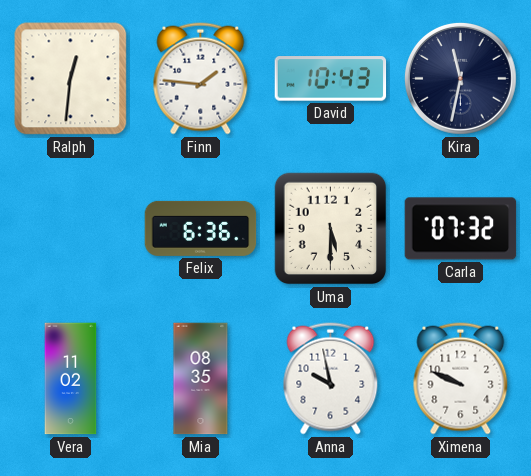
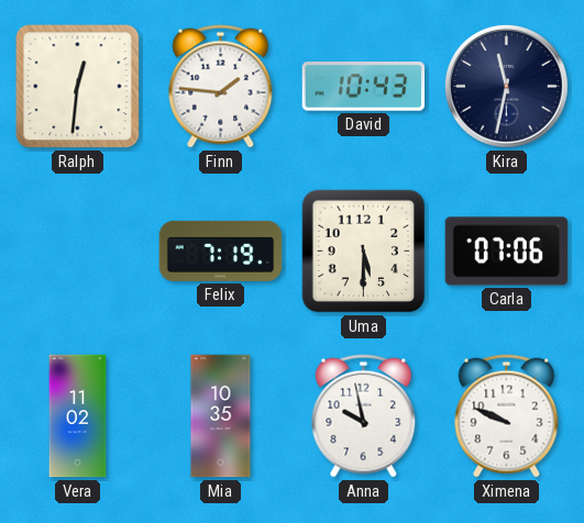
Felix: 6:36 -> 7:19
Carla: 07:32 -> 07:06
Mia: 08:35 -> 10:35
